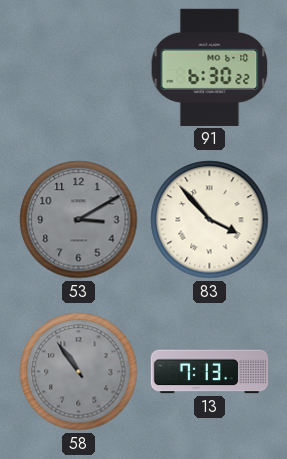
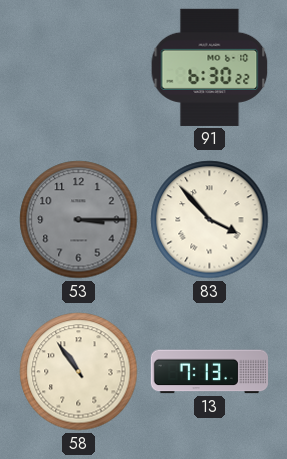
53: 3:10 -> 3:15
58 dial: grey -> cream
